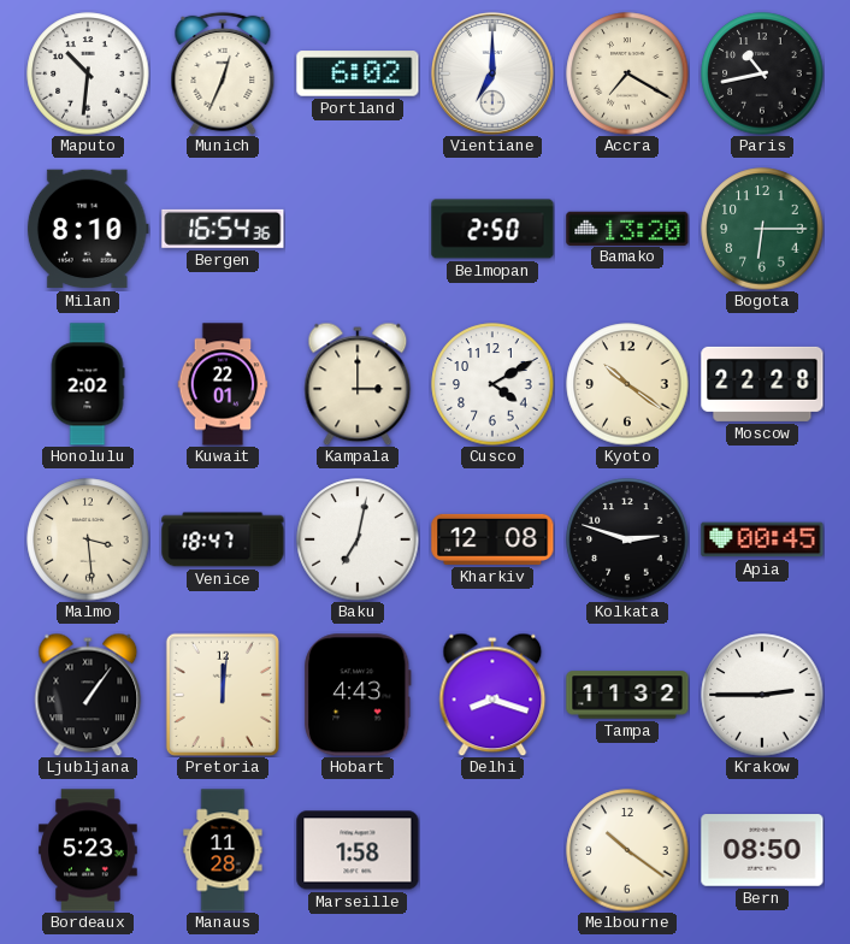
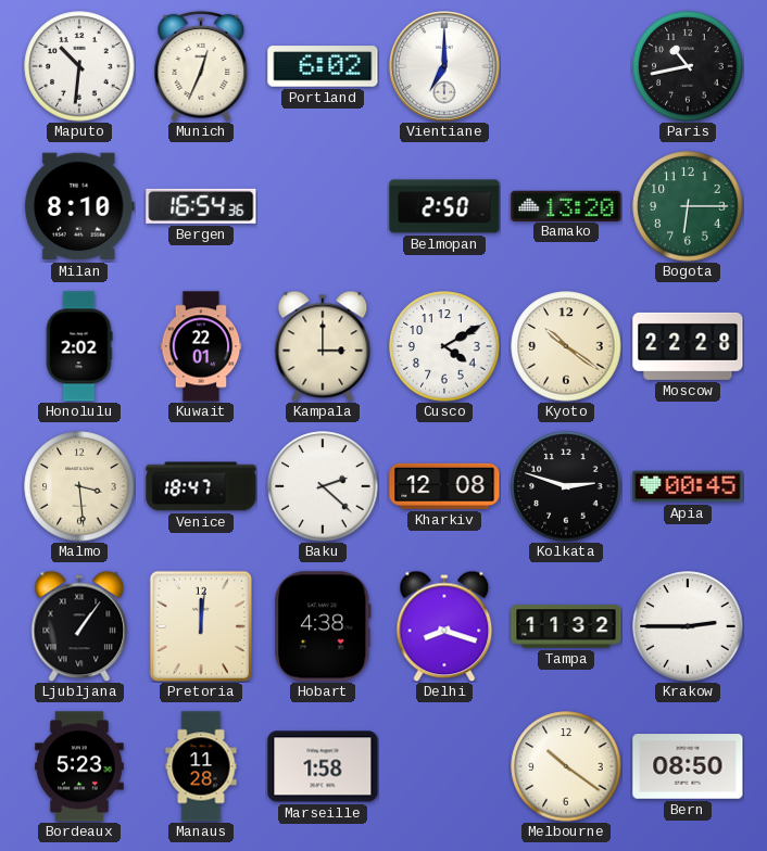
Accra: 7:20 -> none
Baku: 7:02 -> 2:22
Hobart: 4:43 -> 4:38
